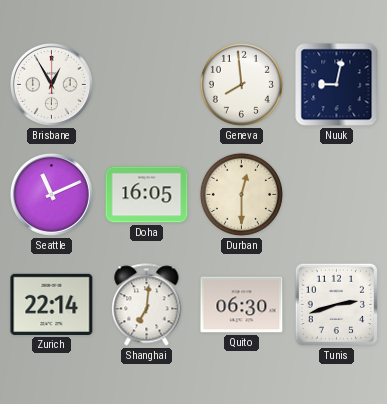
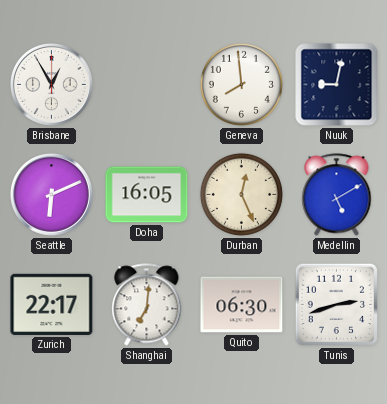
Seattle: 11:11 -> 6:11
Durban: 12:30 -> 12:26
Medellin: none -> 5:10
Zurich: 22:14 -> 22:17
